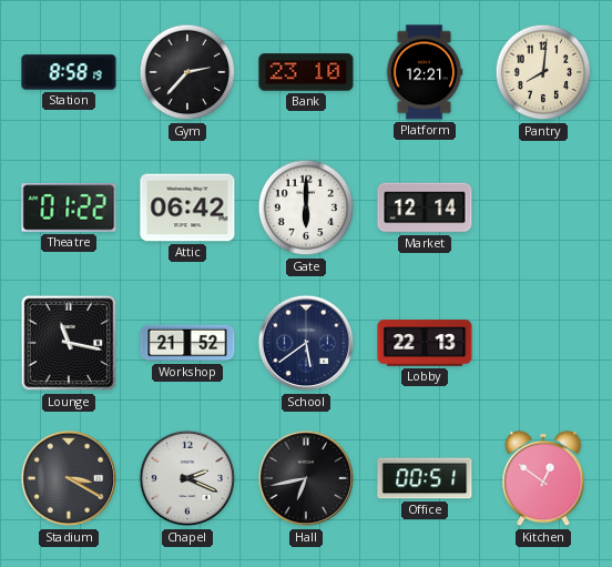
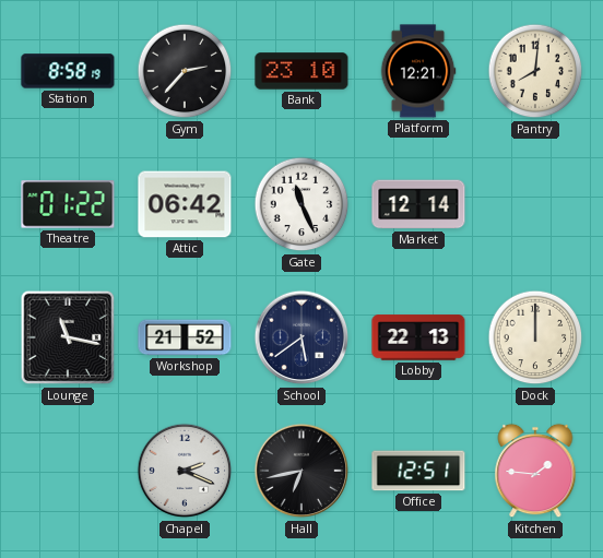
Gate: 6:00 -> 11:26
Dock: none -> 12:00
Stadium: 3:20 -> none
Office: 00:51 -> 12:51
Kitchen: 12:51 -> 1:46
